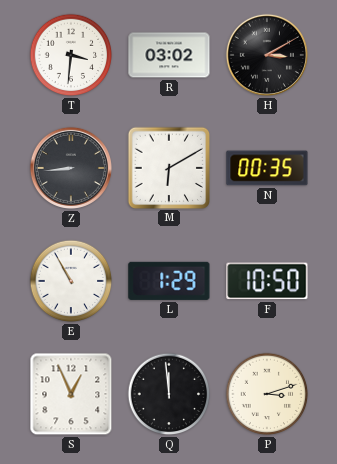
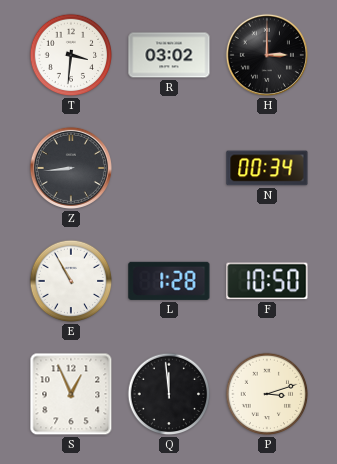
H: 3:10 -> 3:00
M: 6:10 -> none
N: 00:35 -> 00:34
L: 1:29 -> 1:28
